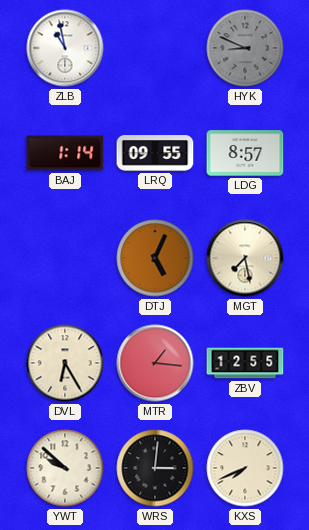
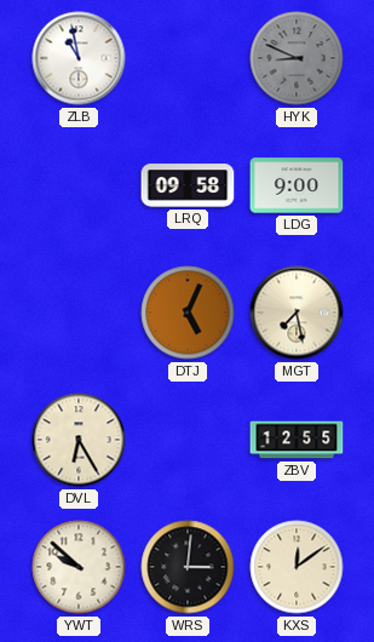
BAJ: 1:14 -> none
LRQ: 09:55 -> 09:58
LDG: 8:57 -> 9:00
MTR: 1:16 -> none
KXS: 7:41 -> 12:09
